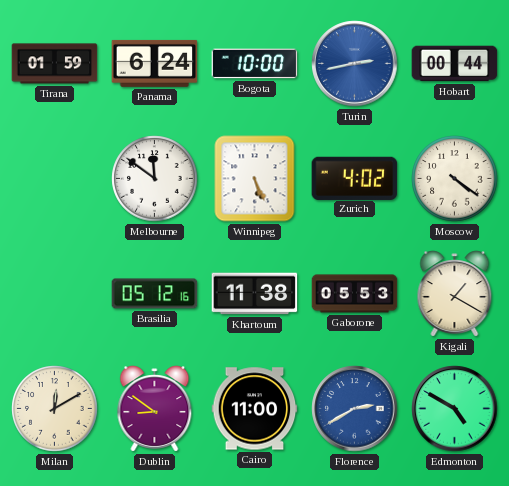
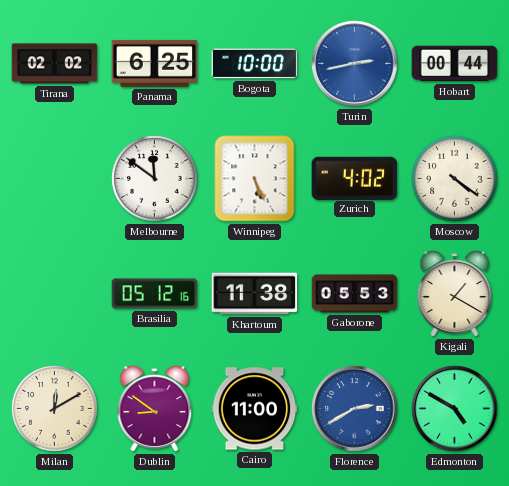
Tirana: 01:59 -> 02:02
Panama: 6:24 -> 6:25
